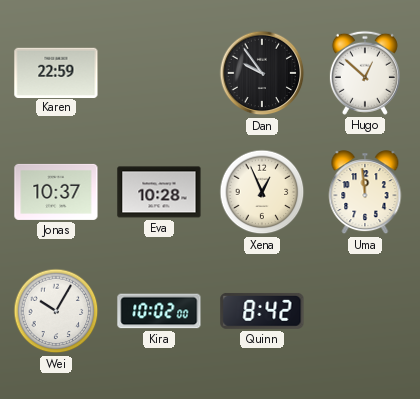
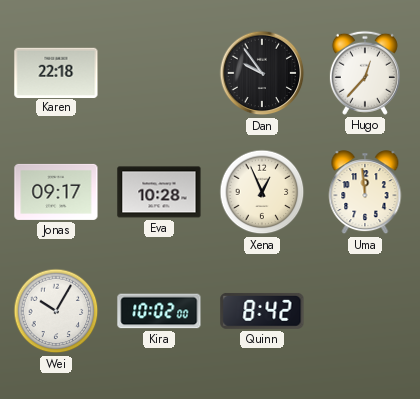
Karen: 22:59 -> 22:18
Hugo: 12:52 -> 12:37
Jonas: 10:37 -> 09:17
